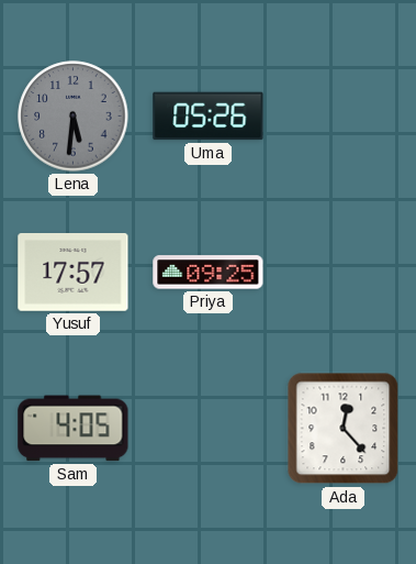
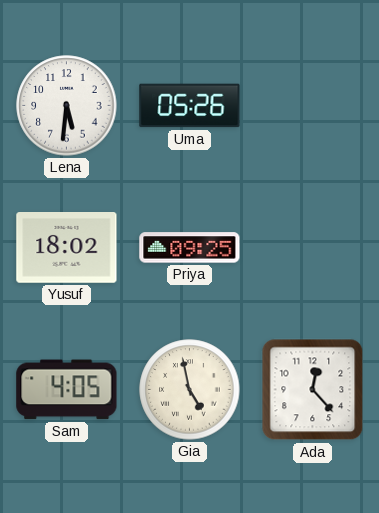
Lena dial: grey -> white
Yusuf: 17:57 -> 18:02
Gia: none -> 4:58
